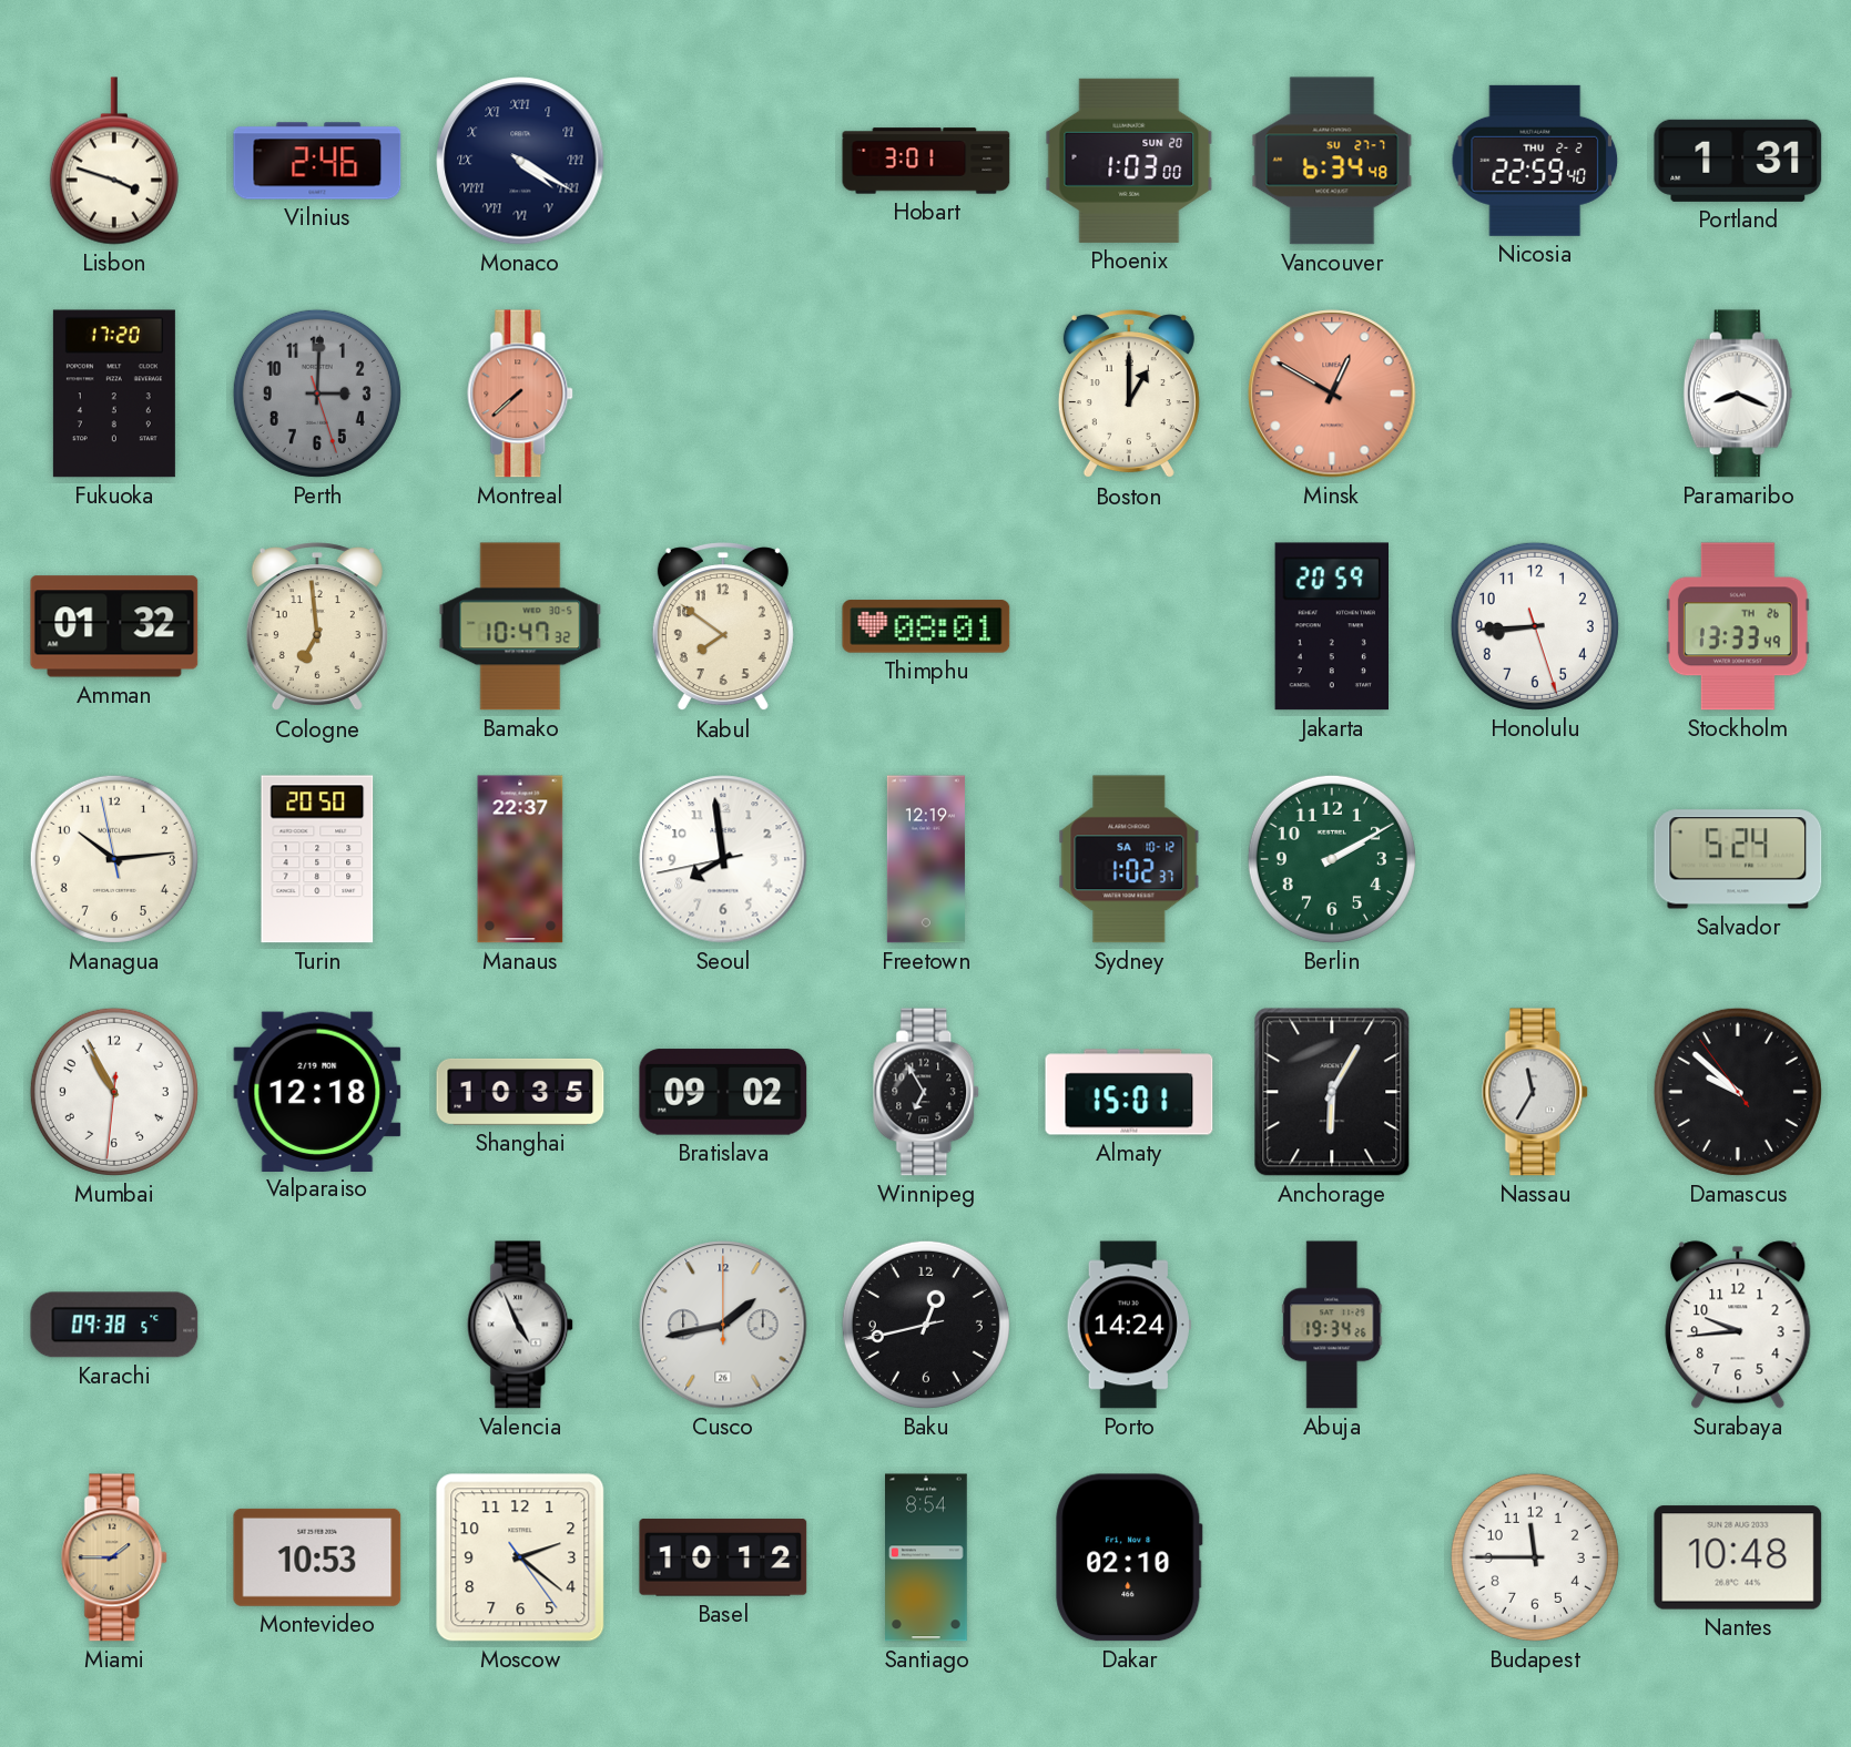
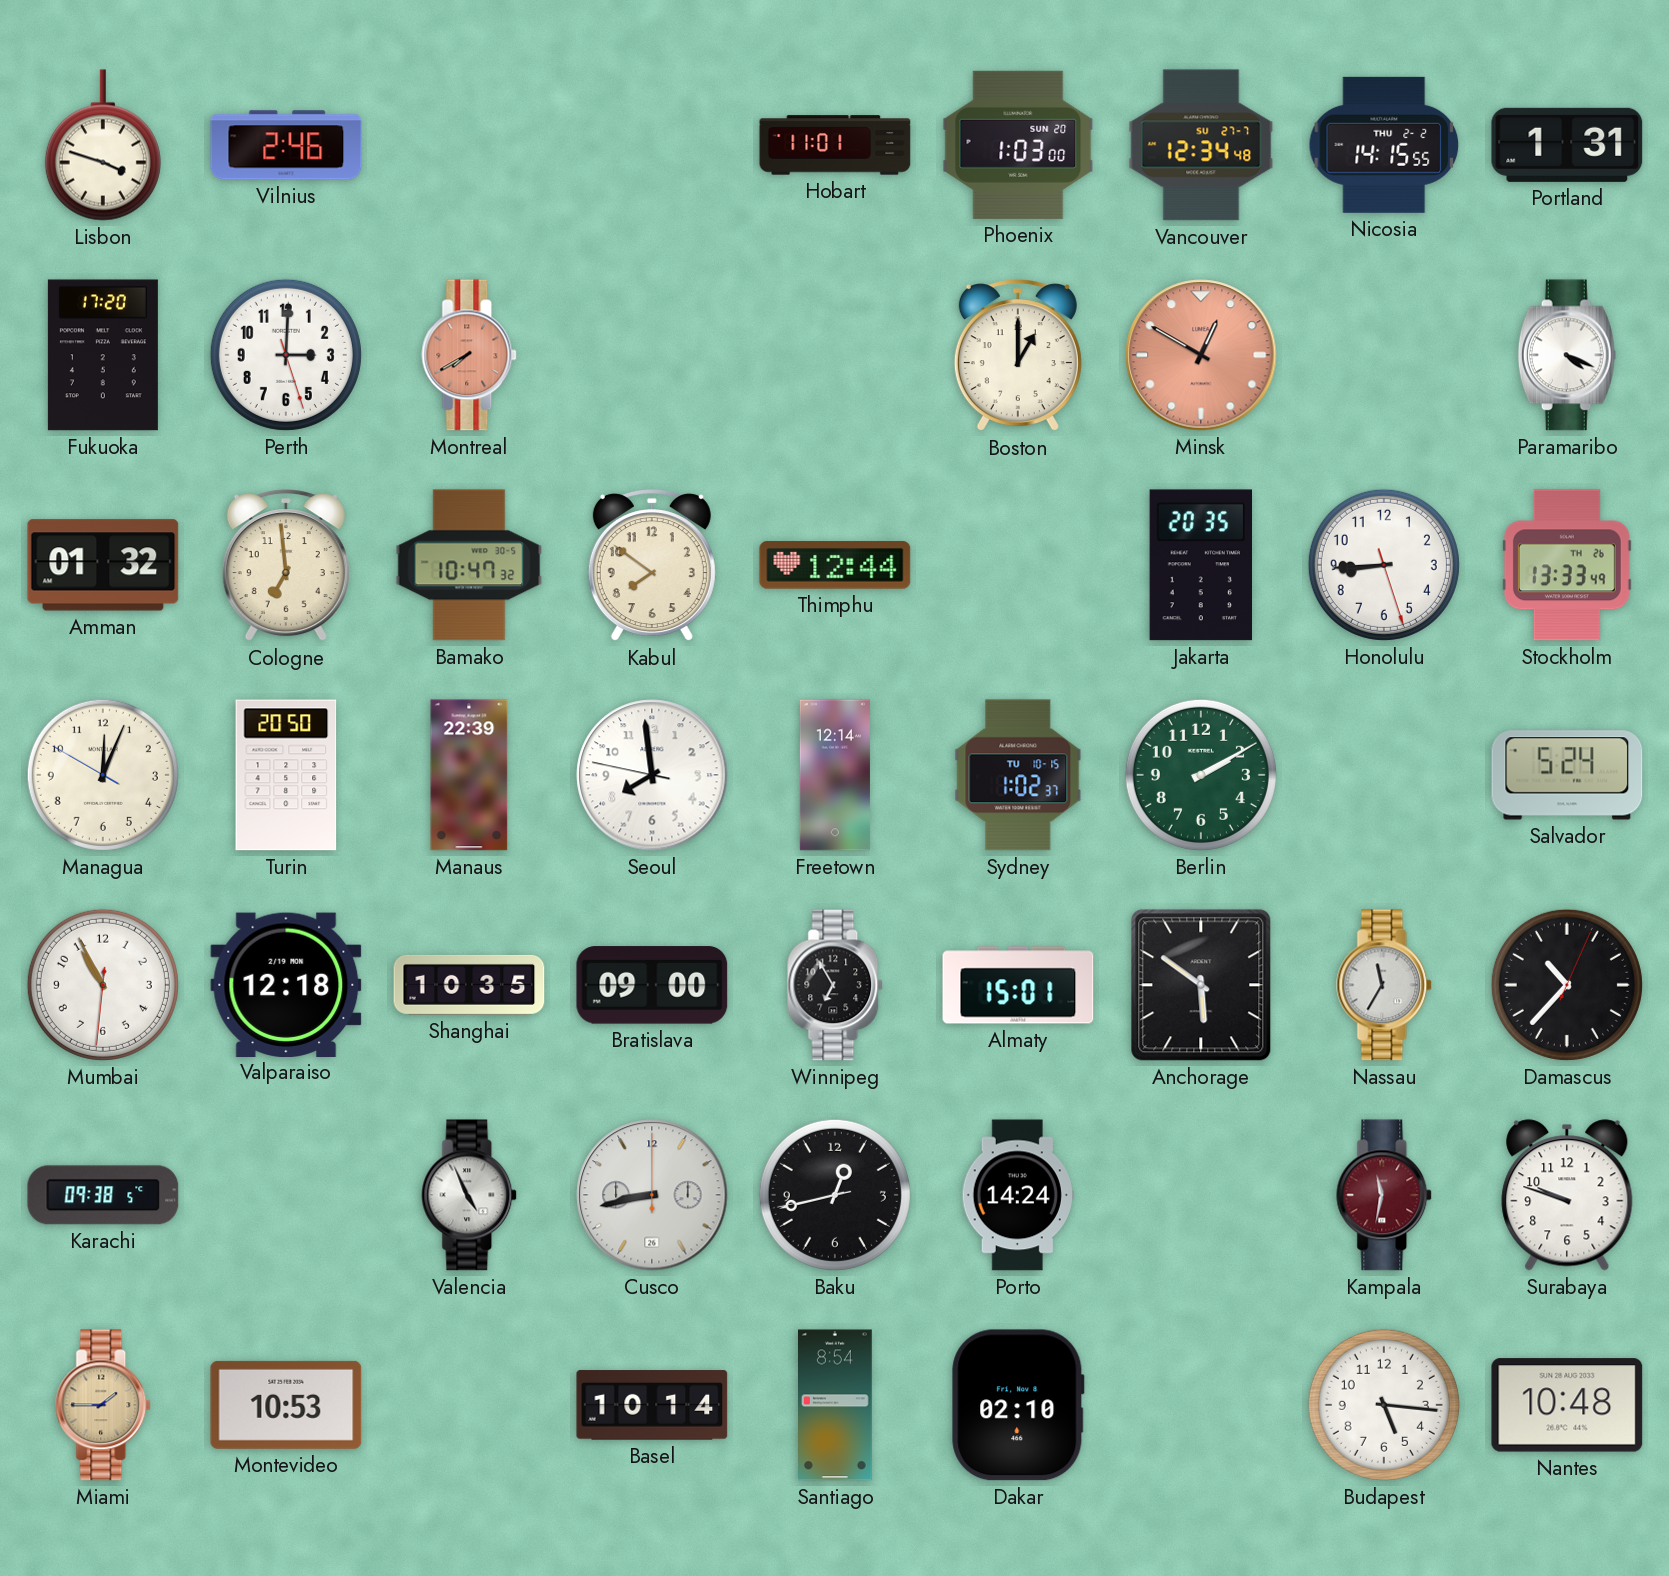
Monaco: 4:20 -> none
Hobart: 3:01 -> 11:01
Vancouver: 6:34 -> 12:34
Nicosia: 22:59 -> 14:15
Perth dial: grey -> white
Montreal: 7:38 -> 7:40
Paramaribo: 8:19 -> 4:19
Thimphu: 08:01 -> 12:44
Jakarta: 20:59 -> 20:35
Managua: 10:13 -> 12:03
Manaus: 22:37 -> 22:39
Seoul: 7:58:43 -> 7:58:47
Freetown: 12:19 -> 12:14
Sydney date: SA 10-12 -> TU 10-15
Bratislava: 09:02 -> 09:00
Anchorage: 6:05 -> 5:51
Damascus: 9:51 -> 10:37
Cusco: 1:43 -> 8:43
Abuja: 19:34 -> none
Kampala: none -> 11:32
Surabaya: 9:44 -> 9:48
Moscow: 2:21 -> none
Basel: 10:12 -> 10:14
Budapest: 11:45 -> 5:16
